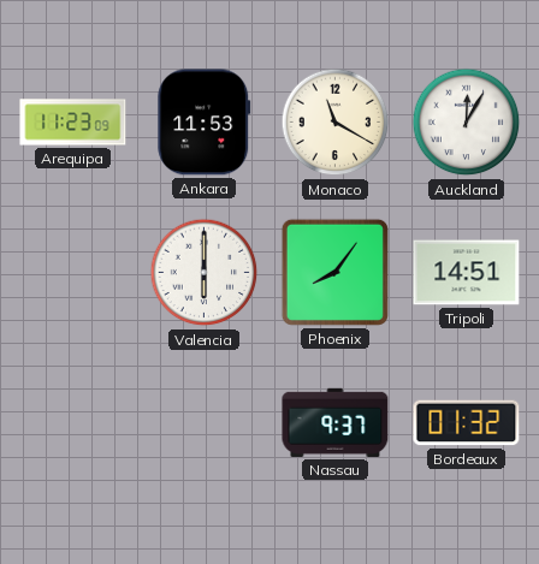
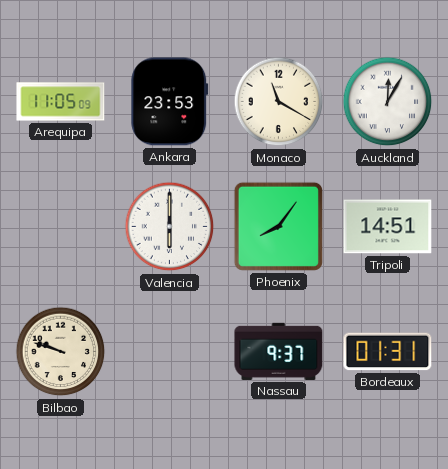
Arequipa: 11:23 -> 11:05
Ankara: 11:53 -> 23:53
Bilbao: none -> 9:48
Bordeaux: 01:32 -> 01:31
